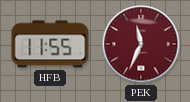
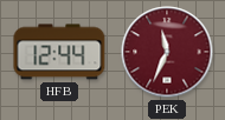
HFB: 11:55 -> 12:44
